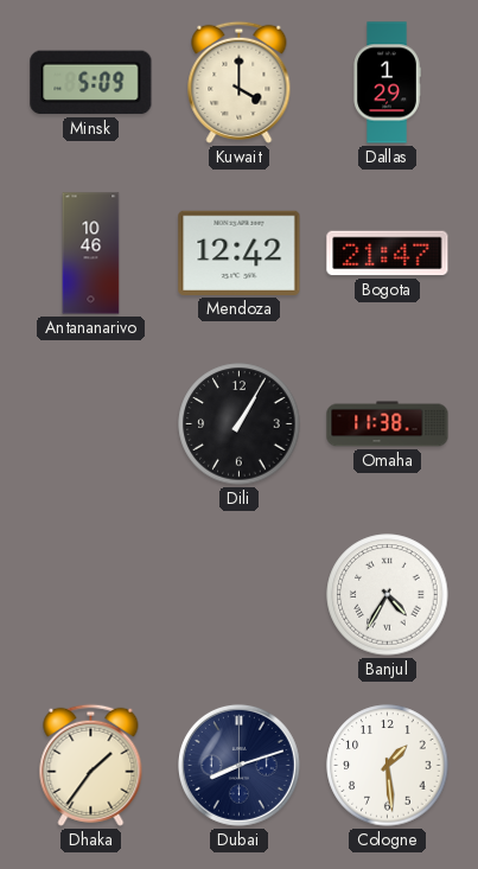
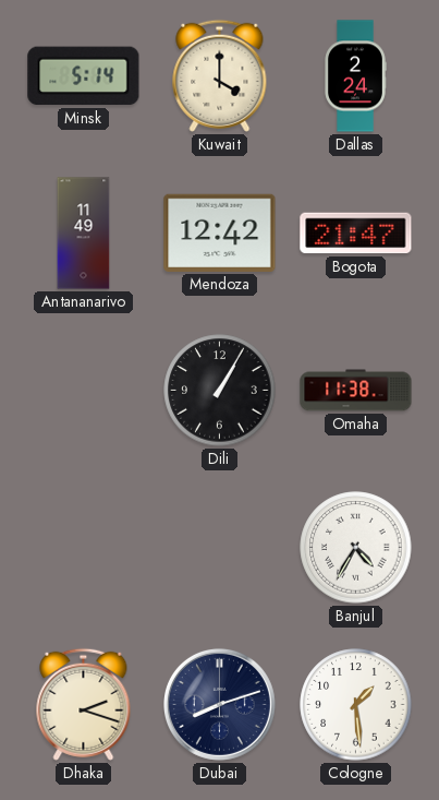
Minsk: 5:09 -> 5:14
Dallas: 1:29 -> 2:24
Antananarivo: 10:46 -> 11:49
Dhaka: 1:36 -> 2:18
